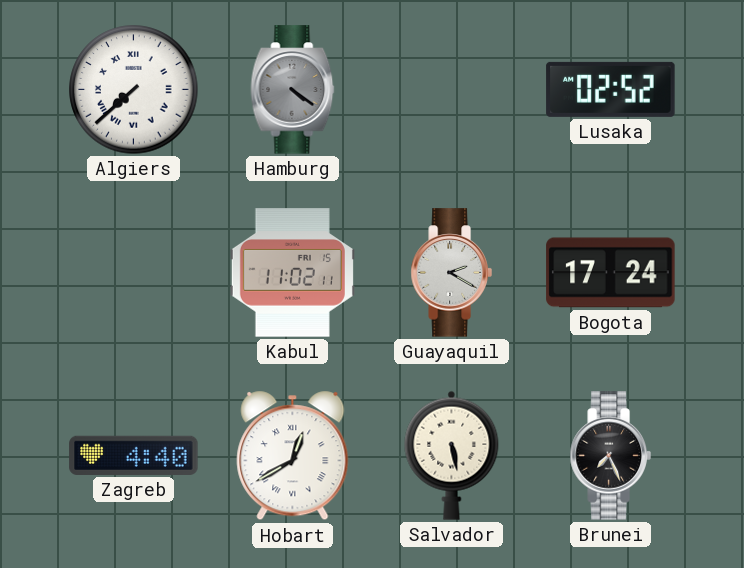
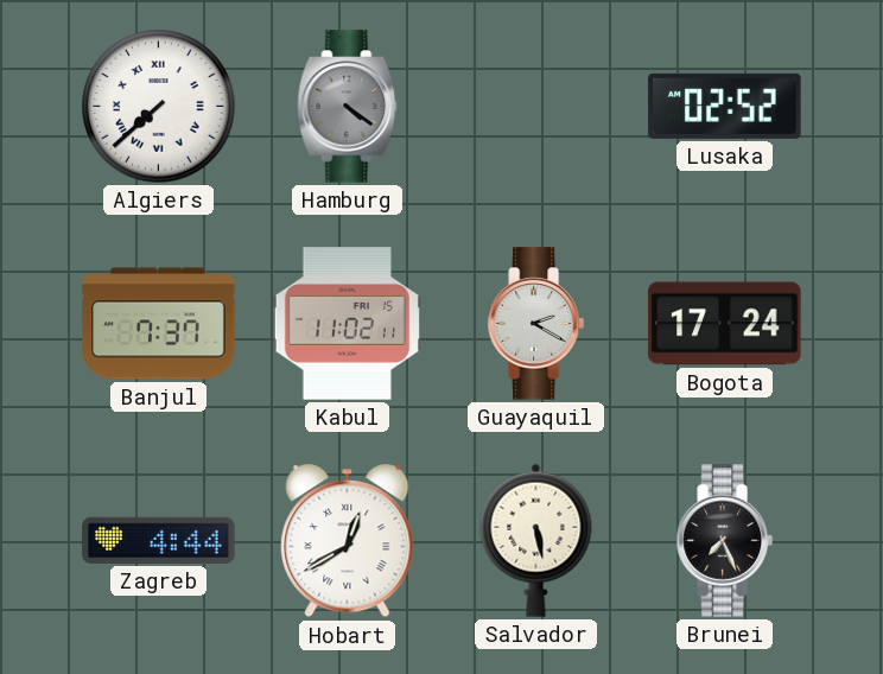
Banjul: none -> 7:37
Zagreb: 4:40 -> 4:44
